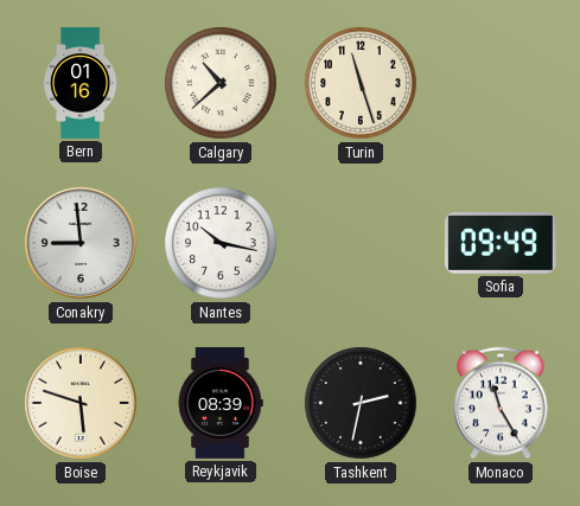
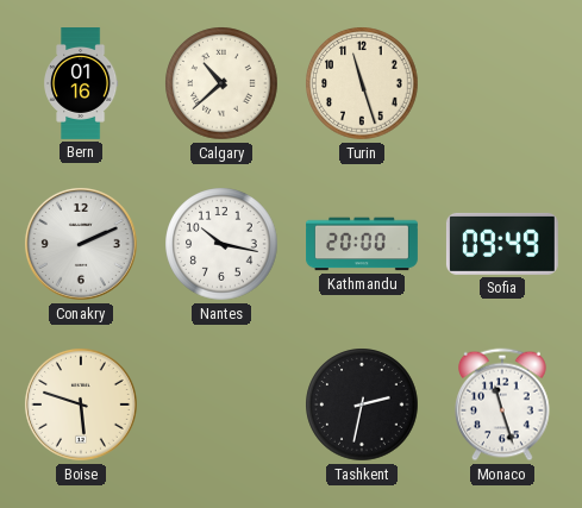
Conakry: 8:59 -> 2:11
Kathmandu: none -> 20:00
Reykjavik: 08:39 -> none
Monaco: 11:25 -> 11:27
